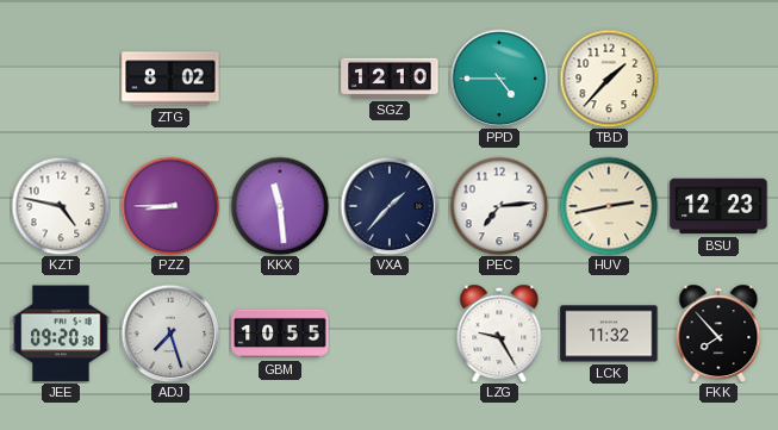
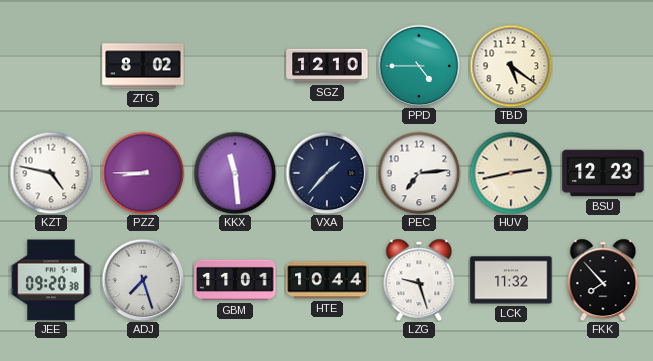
TBD: 1:37 -> 5:21
GBM: 10:55 -> 11:01
HTE: none -> 10:44
LZG: 9:25 -> 9:27
